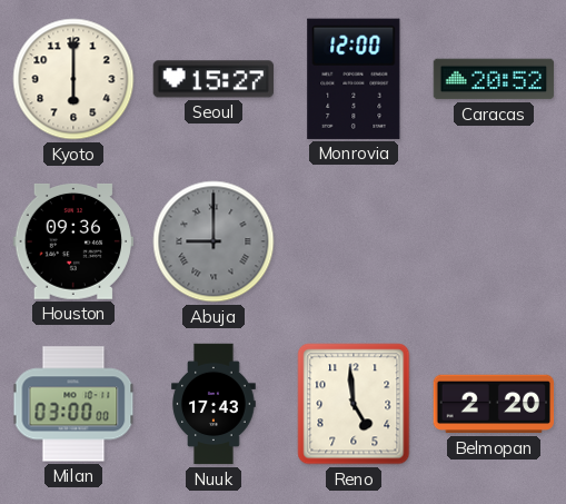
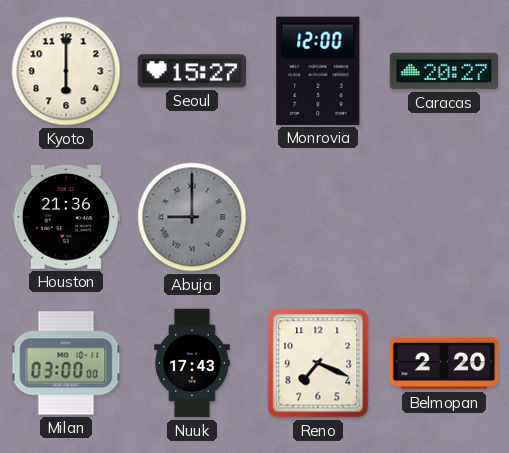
Caracas: 20:52 -> 20:27
Houston: 09:36 -> 21:36
Reno: 4:59 -> 7:19
